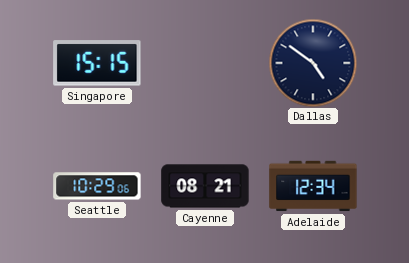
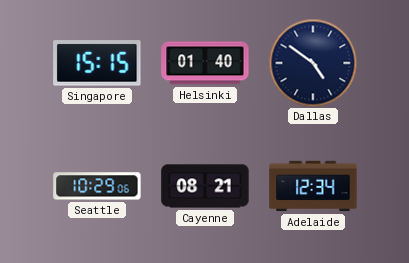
Helsinki: none -> 01:40
